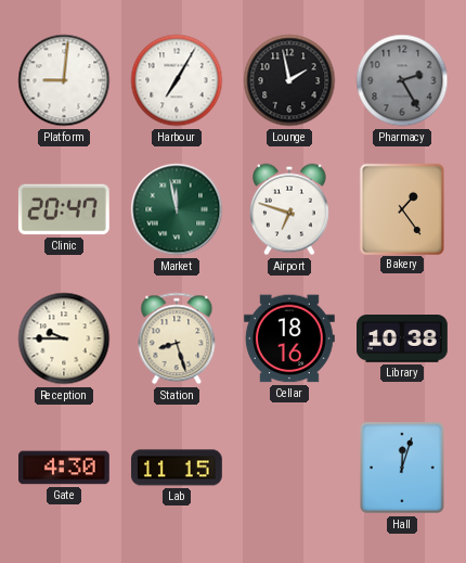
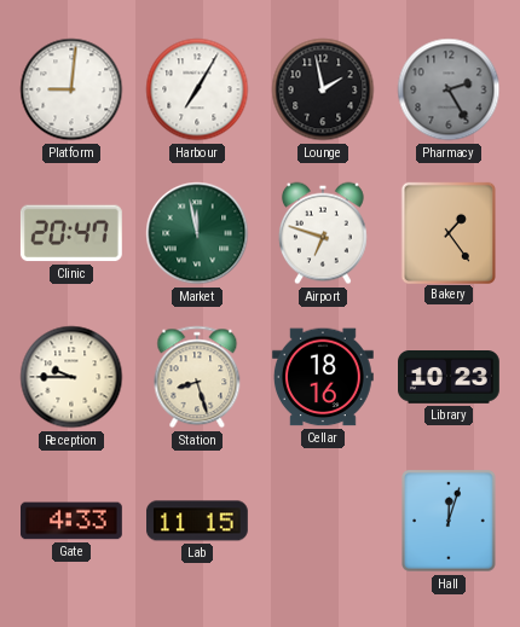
Library: 10:38 -> 10:23
Gate: 4:30 -> 4:33
